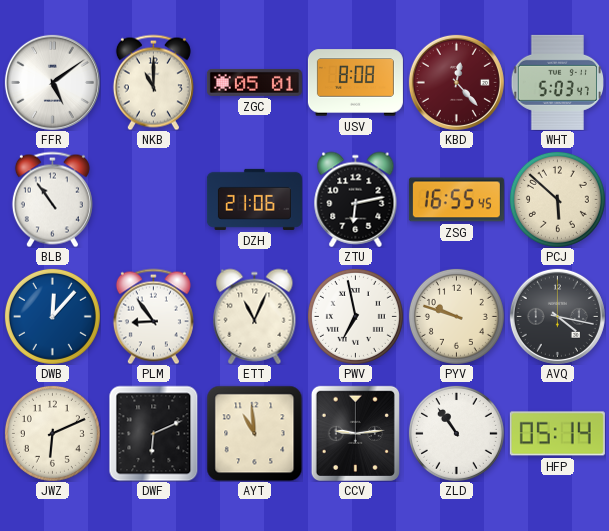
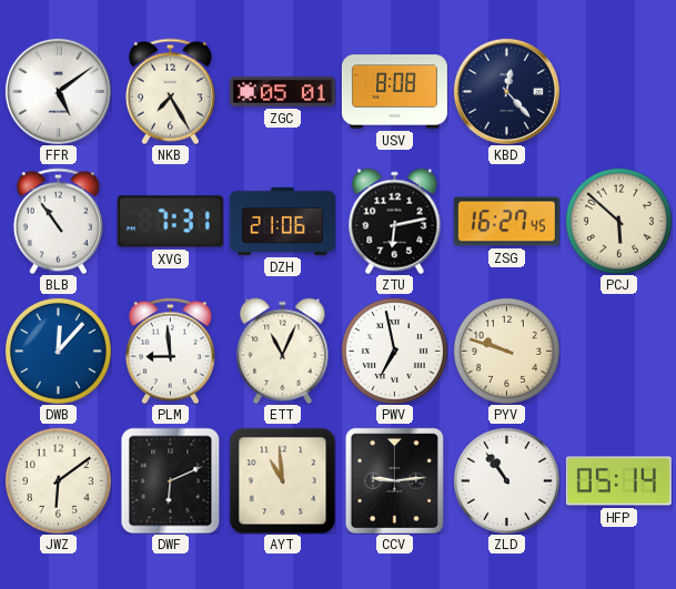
NKB: 11:00 -> 7:25
KBD dial: burgundy -> navy
WHT: 5:03 -> none
XVG: none -> 7:31
ZSG: 16:55 -> 16:27
PLM: 8:54 -> 8:59
AVQ: 4:17 -> none
JWZ: 6:11 -> 6:09
